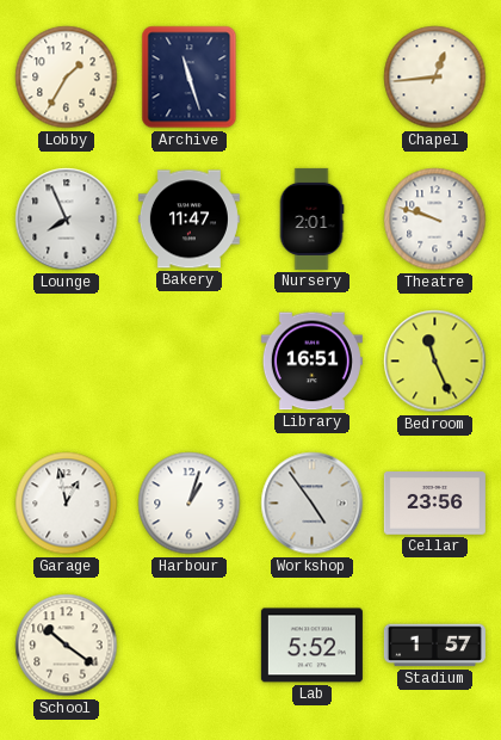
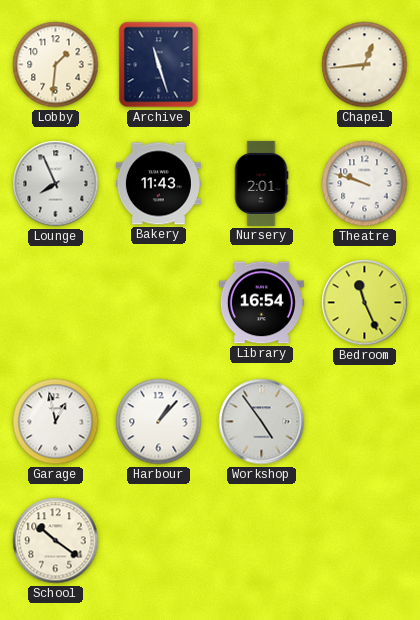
Lobby: 1:35 -> 1:31
Bakery: 11:47 -> 11:43
Library: 16:51 -> 16:54
Harbour: 1:03 -> 1:07
Cellar: 23:56 -> none
Lab: 5:52 -> none
Stadium: 1:57 -> none
